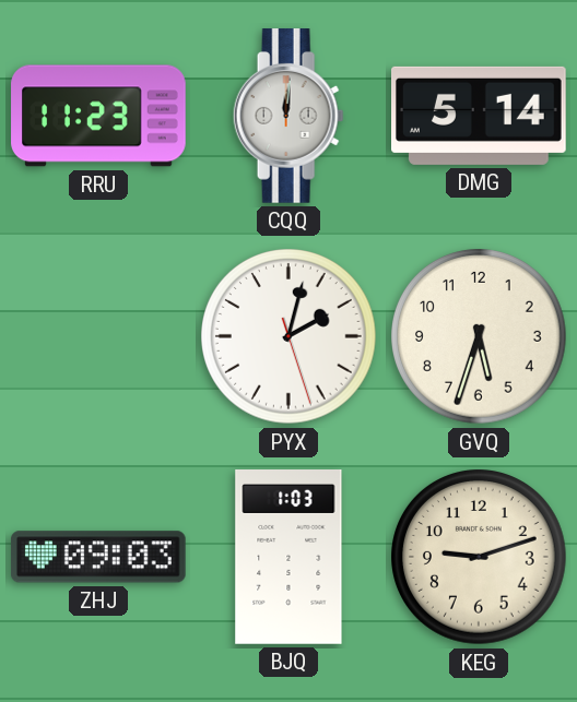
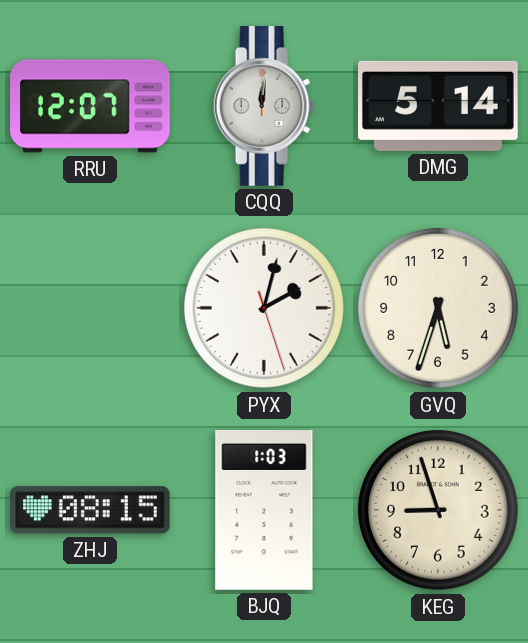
RRU: 11:23 -> 12:07
ZHJ: 09:03 -> 08:15
KEG: 9:12 -> 8:57
